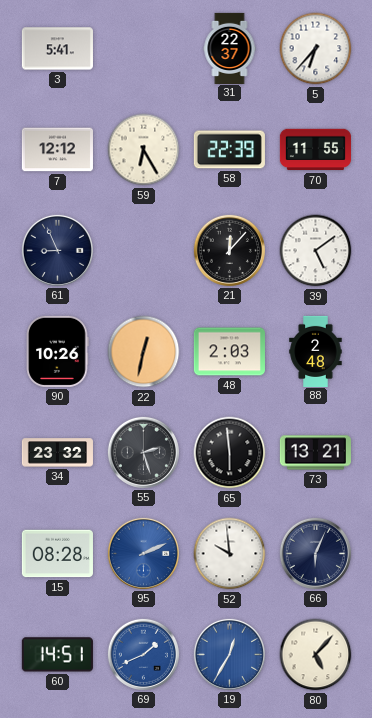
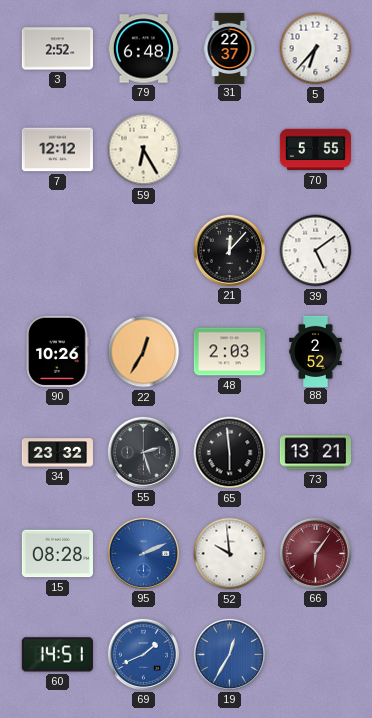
3: 5:41 -> 2:52
79: none -> 6:48
58: 22:39 -> none
70: 11:55 -> 5:55
61: 8:56 -> none
22: 12:32 -> 12:35
88: 2:48 -> 2:52
66: 6:04 -> 6:06
66 dial: navy -> burgundy
80: 5:07 -> none
